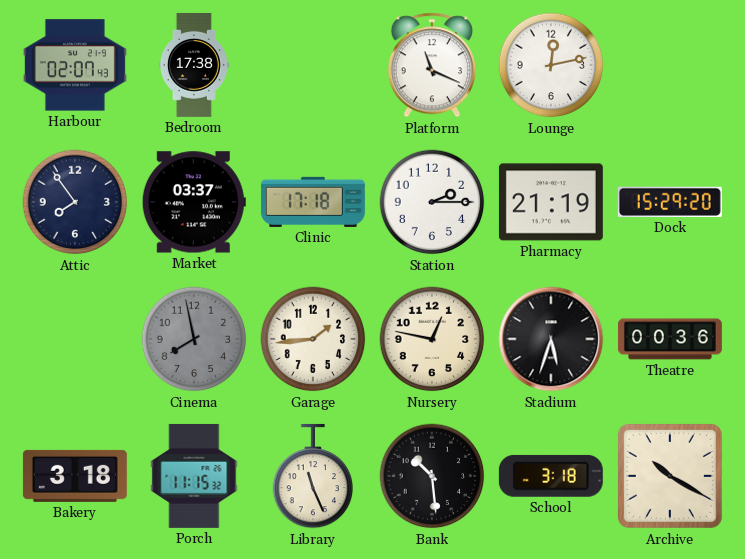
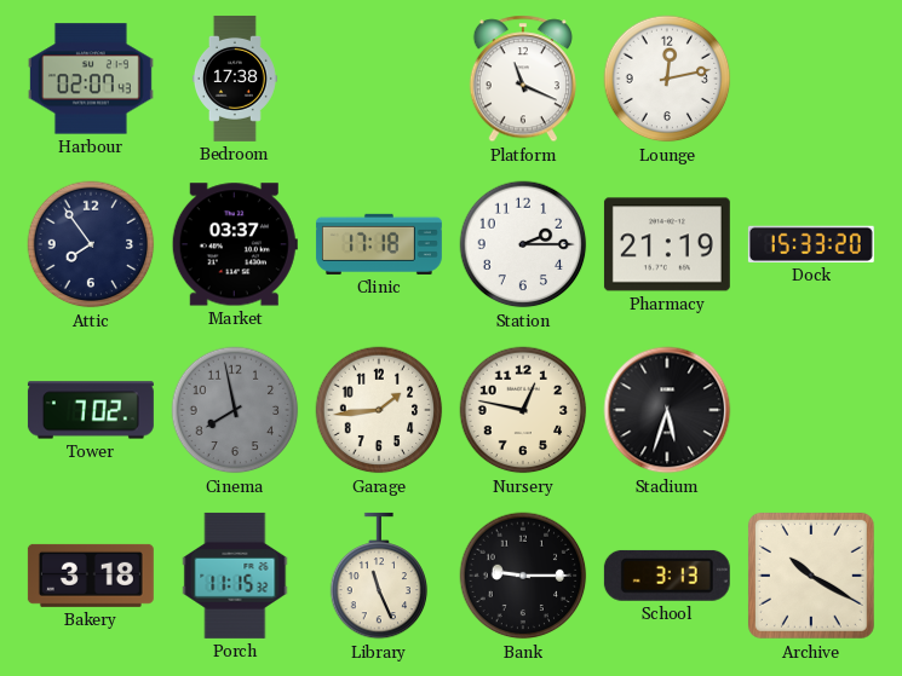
Dock: 15:29 -> 15:33
Tower: none -> 7:02
Theatre: 00:36 -> none
Bank: 10:29 -> 9:15
School: 3:18 -> 3:13
